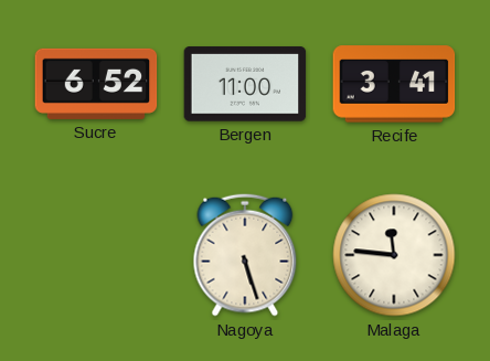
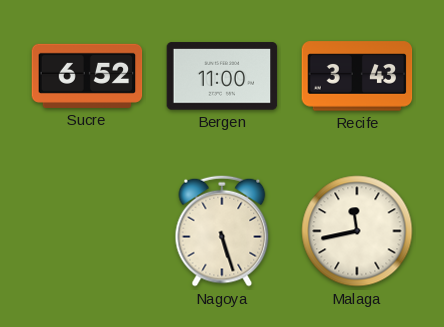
Recife: 3:41 -> 3:43
Malaga: 11:46 -> 11:43
